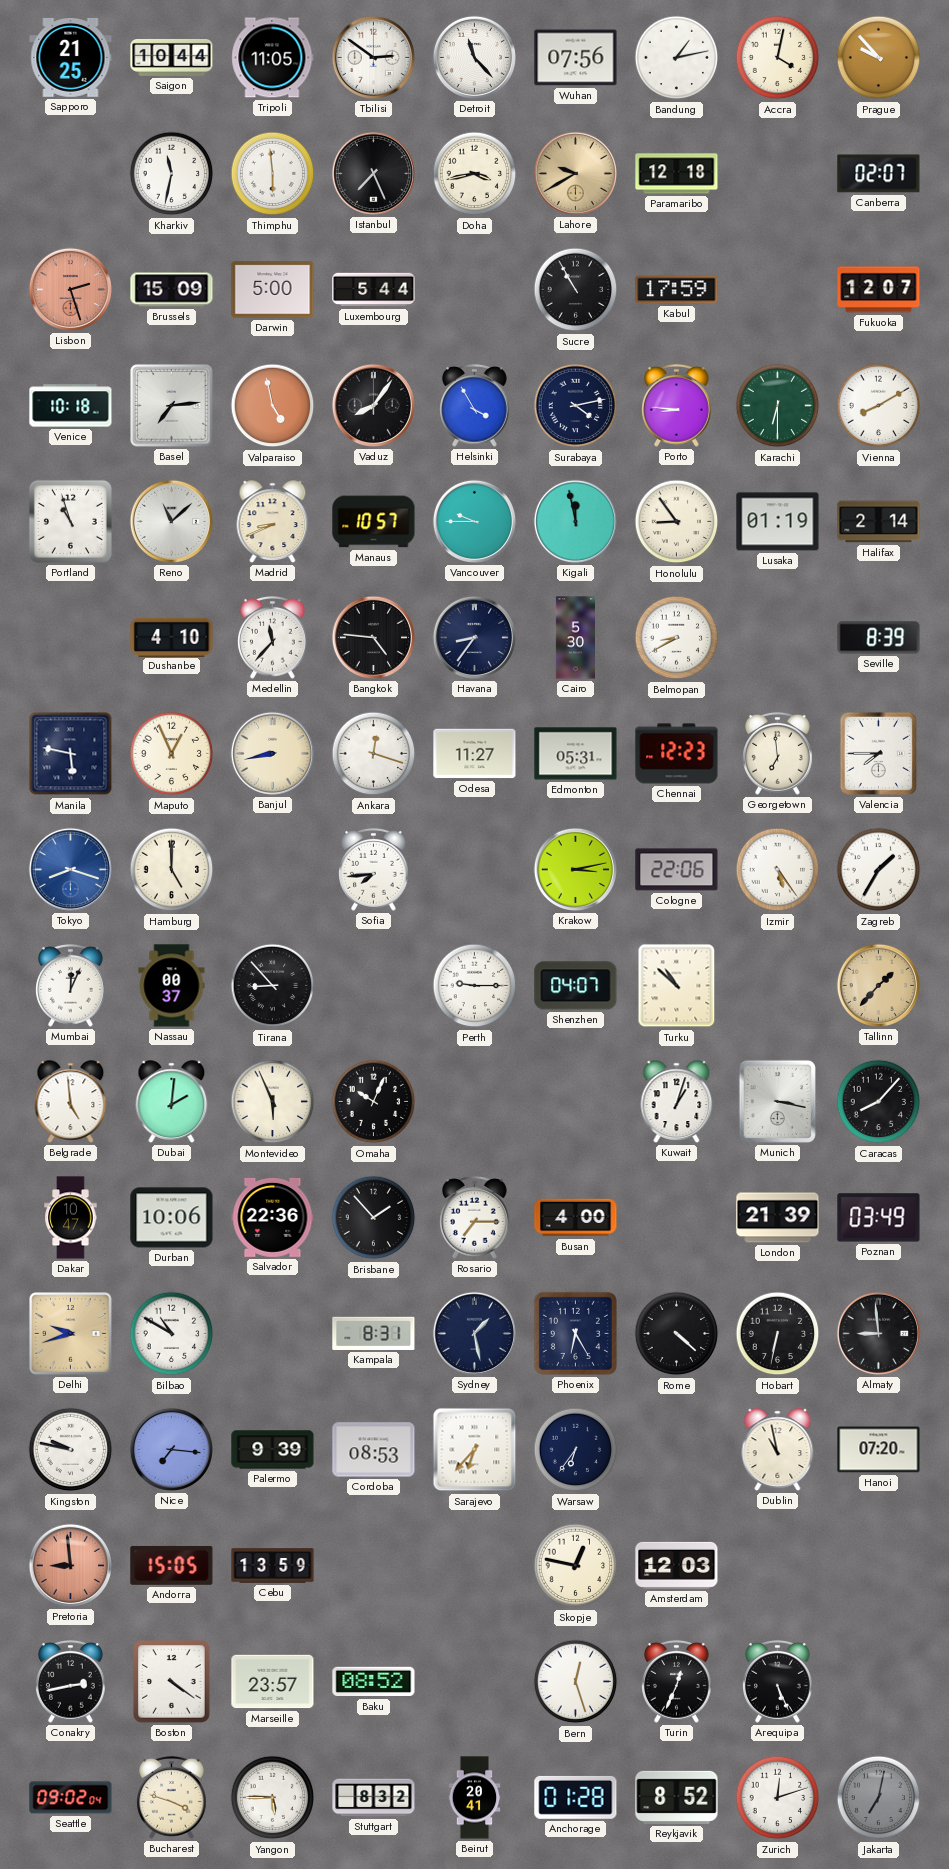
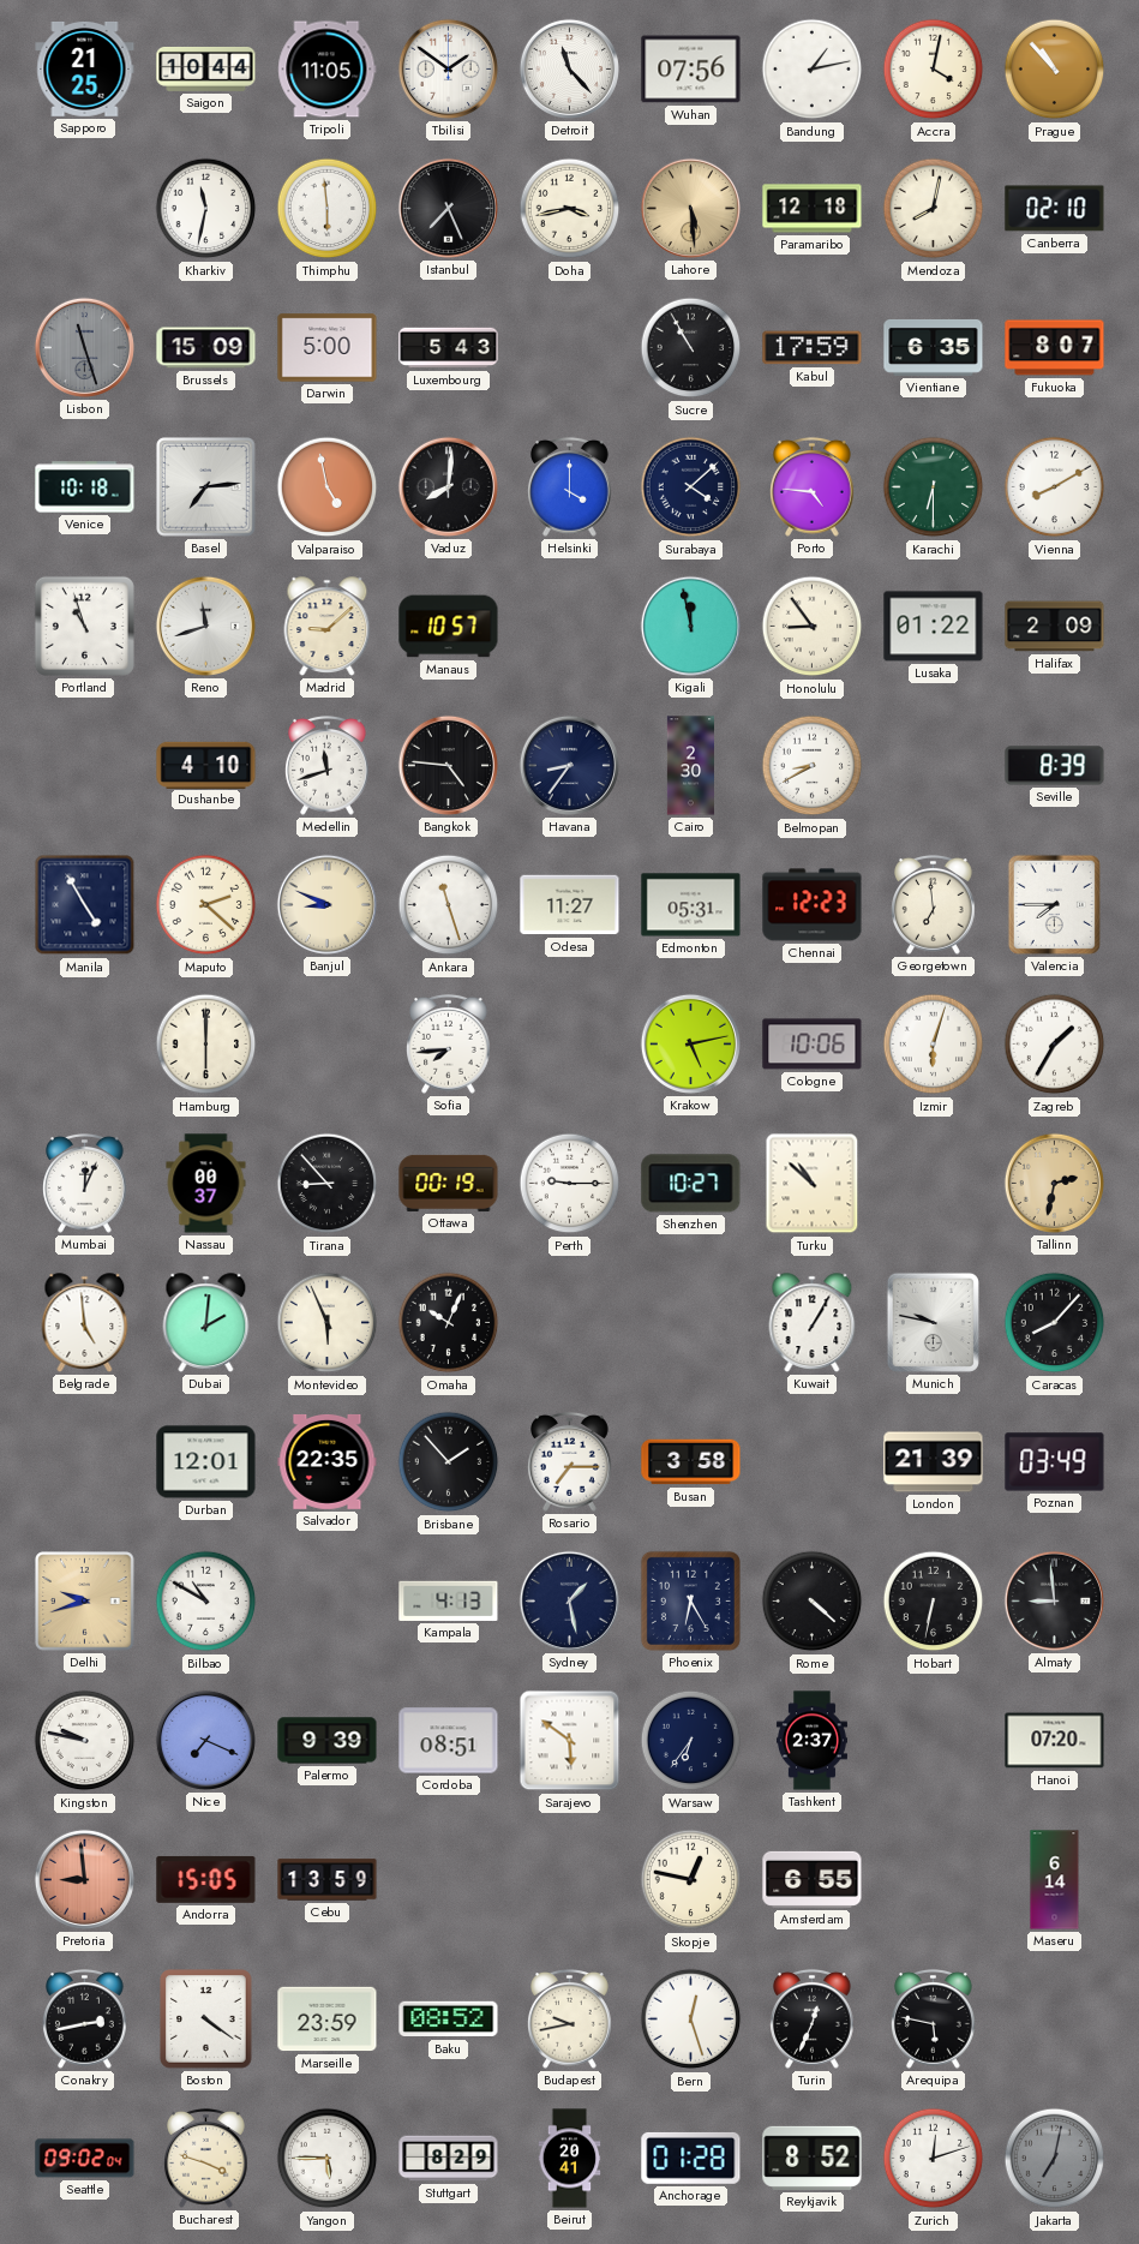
Tbilisi: 2:51 -> 1:51
Prague: 9:53 -> 10:53
Lahore: 9:40 -> 5:29
Mendoza: none -> 8:02
Canberra: 02:07 -> 02:10
Lisbon: 2:27 -> 11:27
Lisbon dial: salmon -> grey
Luxembourg: 5:44 -> 5:43
Vientiane: none -> 6:35
Fukuoka: 12:07 -> 8:07
Vaduz: 8:06 -> 8:01
Helsinki: 3:55 -> 4:00
Surabaya: 4:13 -> 4:08
Porto: 8:46 -> 4:46
Reno: 11:08 -> 11:42
Madrid: 8:41 -> 9:08
Vancouver: 9:45 -> none
Lusaka: 01:19 -> 01:22
Halifax: 2:14 -> 2:09
Medellin: 11:37 -> 11:42
Cairo: 5:30 -> 2:30
Manila: 5:47 -> 4:55
Maputo: 12:56 -> 2:22
Banjul: 8:43 -> 8:49
Ankara: 12:18 -> 11:27
Tokyo: 8:18 -> none
Hamburg: 5:00 -> 6:00
Krakow: 3:13 -> 5:13
Cologne: 22:06 -> 10:06
Izmir: 5:24 -> 6:03
Ottawa: none -> 00:19
Shenzhen: 04:07 -> 10:27
Tallinn: 1:37 -> 2:32
Kuwait: 1:03 -> 1:05
Munich: 3:17 -> 9:47
Dakar: 10:47 -> none
Durban: 10:06 -> 12:01
Salvador: 22:36 -> 22:35
Busan: 4:00 -> 3:58
Kampala: 8:31 -> 4:13
Nice: 7:16 -> 7:19
Cordoba: 08:53 -> 08:51
Sarajevo: 6:37 -> 5:51
Tashkent: none -> 2:37
Dublin: 10:58 -> none
Amsterdam: 12:03 -> 6:55
Maseru: none -> 6:14
Marseille: 23:57 -> 23:59
Budapest: none -> 9:43
Arequipa: 5:26 -> 5:47
Stuttgart: 8:32 -> 8:29
